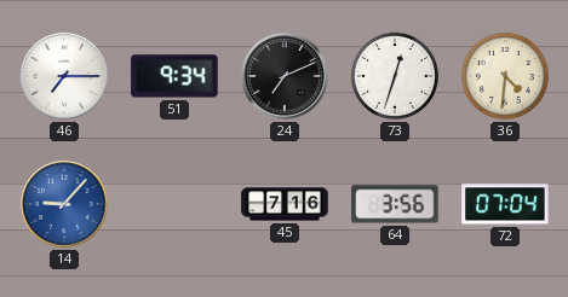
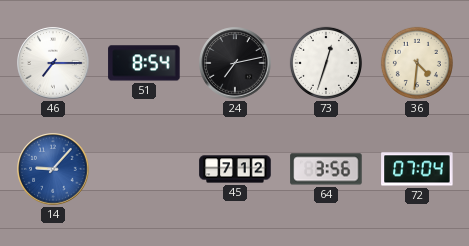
51: 9:34 -> 8:54
24: 7:11 -> 7:13
45: 7:16 -> 7:12
